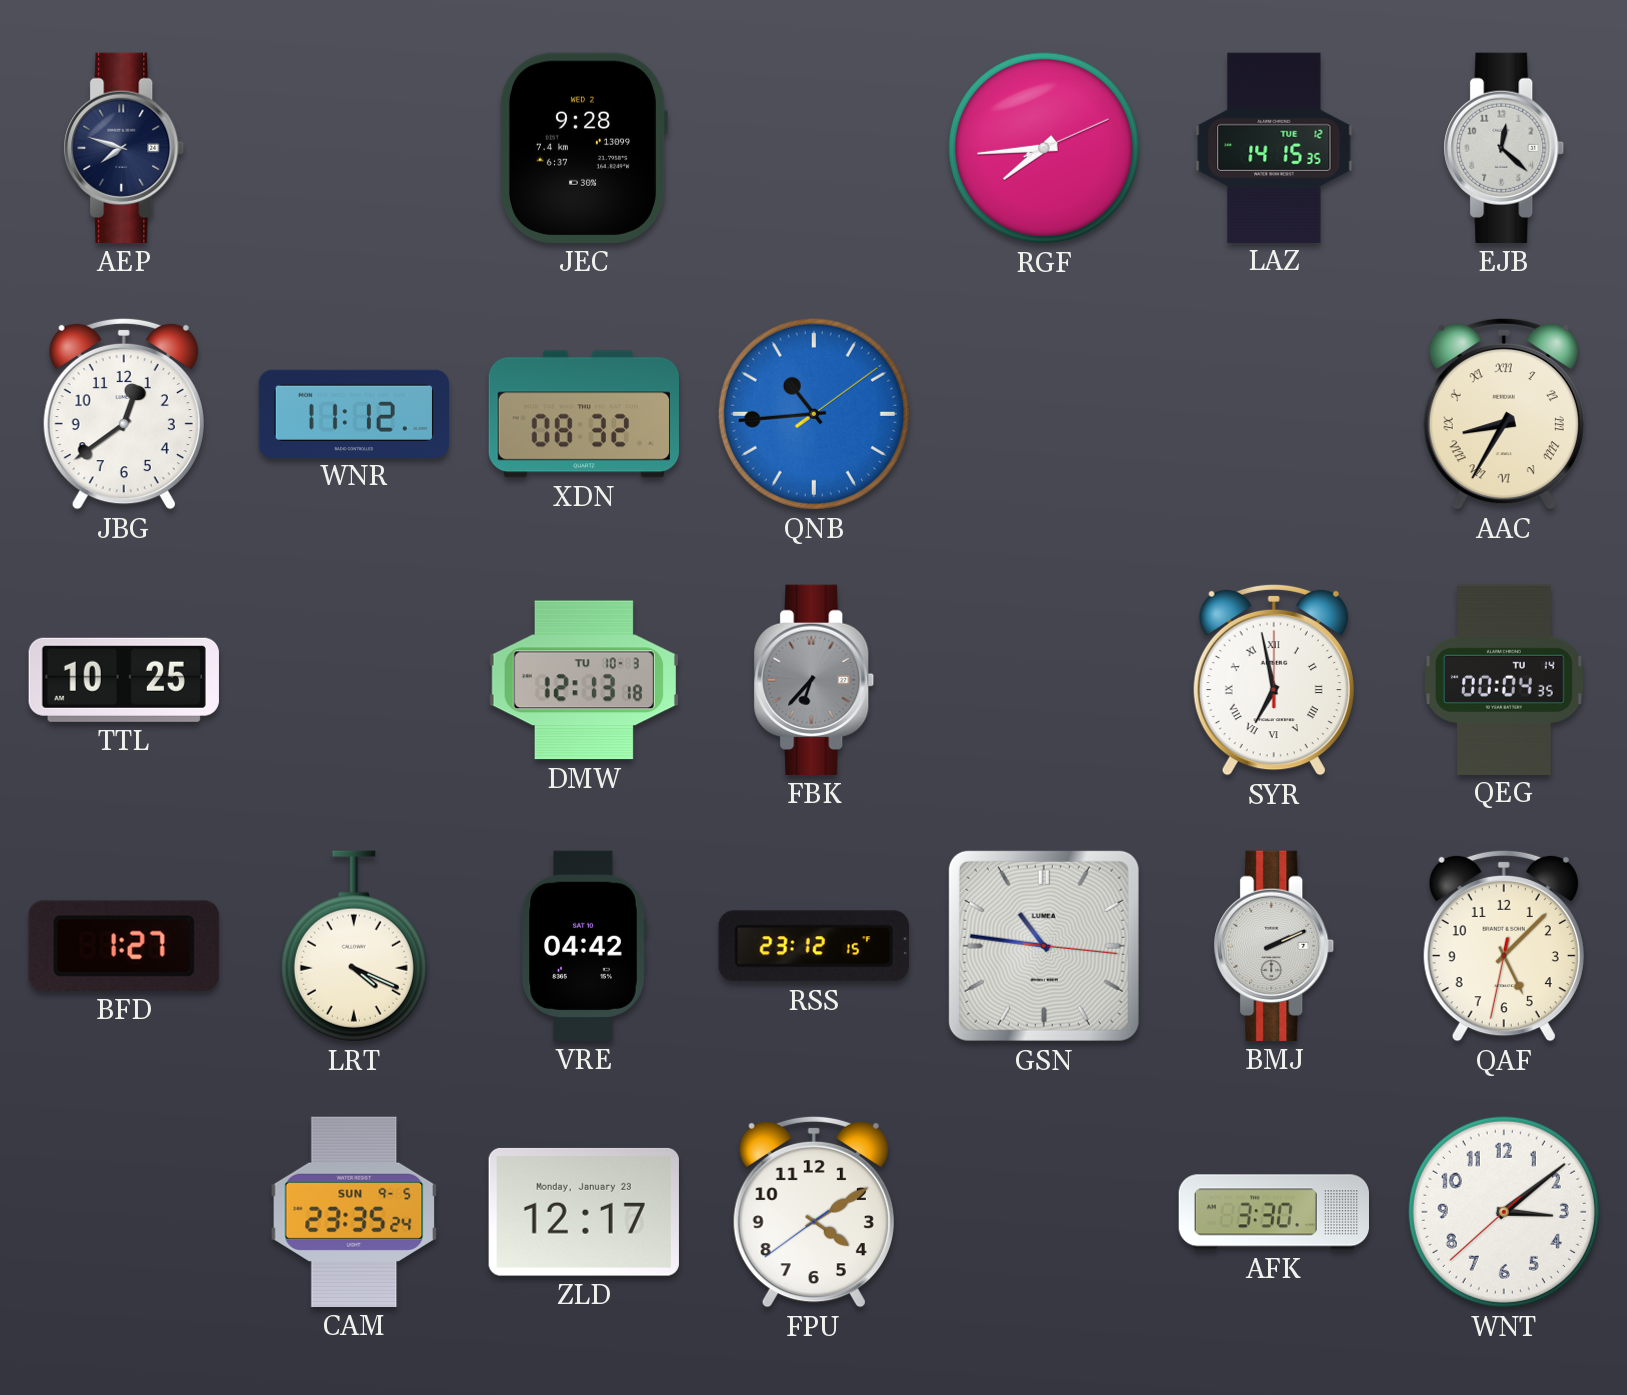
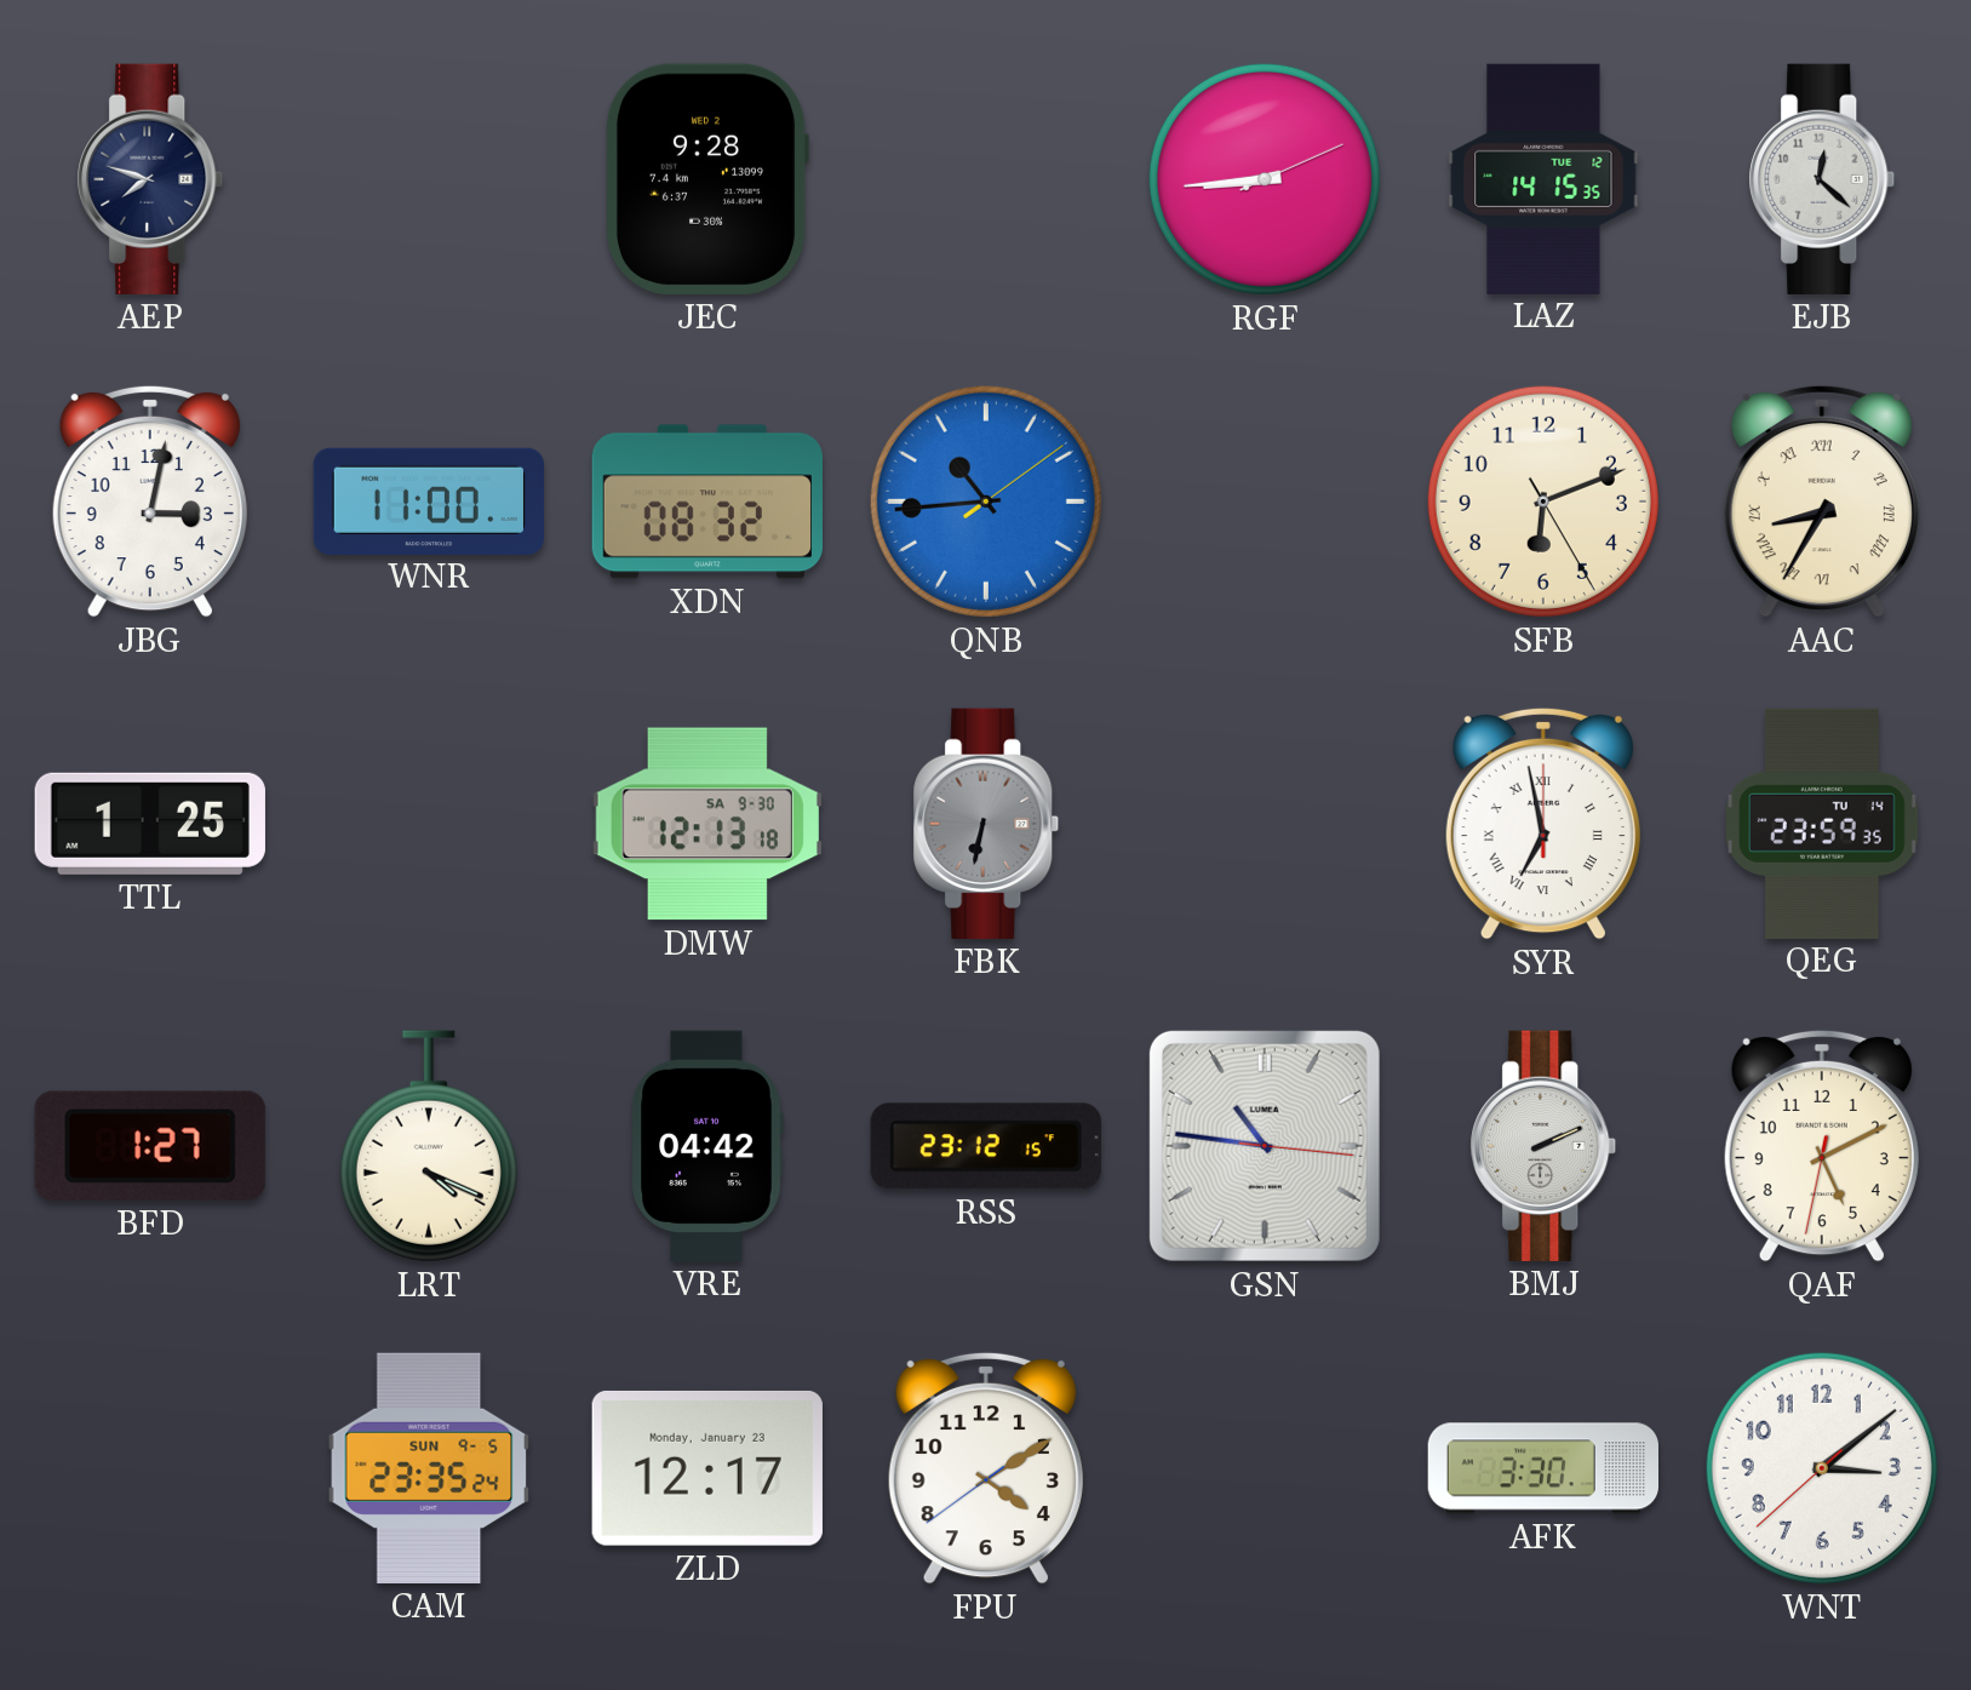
RGF: 7:44 -> 8:44
JBG: 12:39 -> 3:02
WNR: 11:12 -> 11:00
SFB: none -> 6:11
TTL: 10:25 -> 1:25
DMW date: TU 10-3 -> SA 9-30
FBK: 6:37 -> 6:32
QEG: 00:04 -> 23:59
QAF: 5:07 -> 5:10
